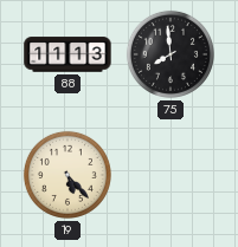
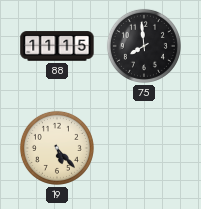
88: 11:13 -> 11:15
